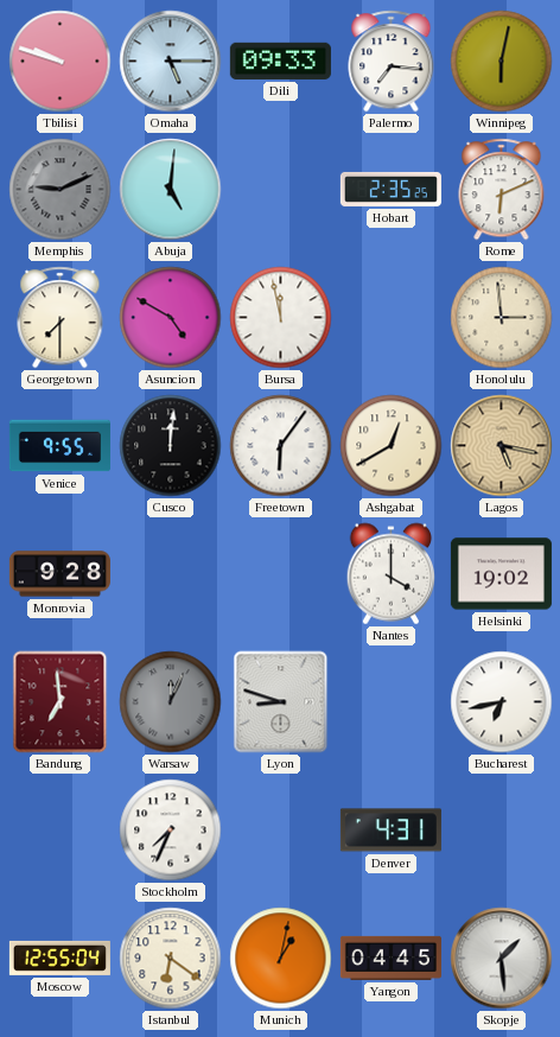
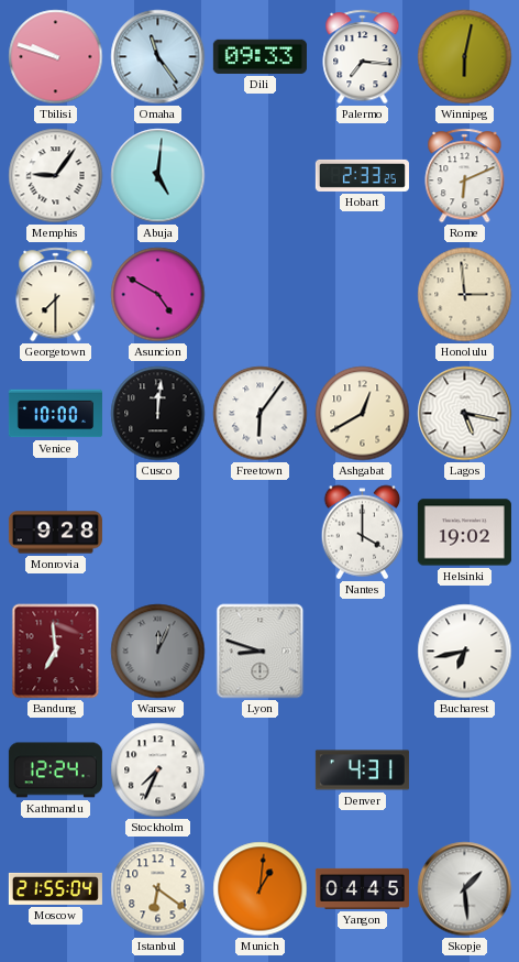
Omaha: 5:15 -> 11:24
Memphis: 9:11 -> 9:06
Memphis dial: grey -> white
Hobart: 2:35 -> 2:33
Bursa: 11:58 -> none
Venice: 9:55 -> 10:00
Lagos dial: champagne -> white
Kathmandu: none -> 12:24
Moscow: 12:55 -> 21:55
Munich: 1:02 -> 1:01
